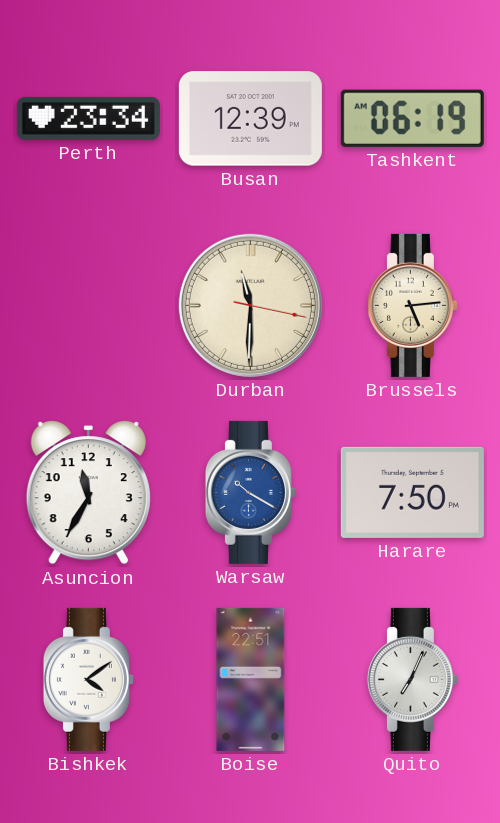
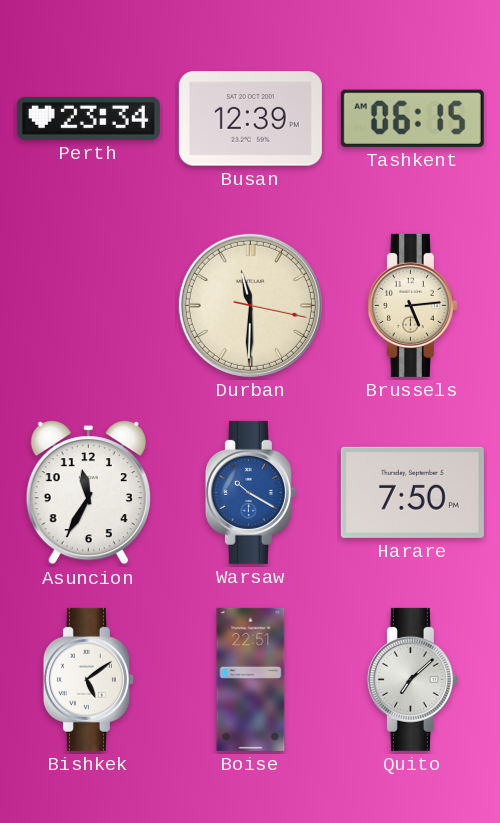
Tashkent: 06:19 -> 06:15
Bishkek: 4:09 -> 5:09
Quito: 7:04 -> 7:08
